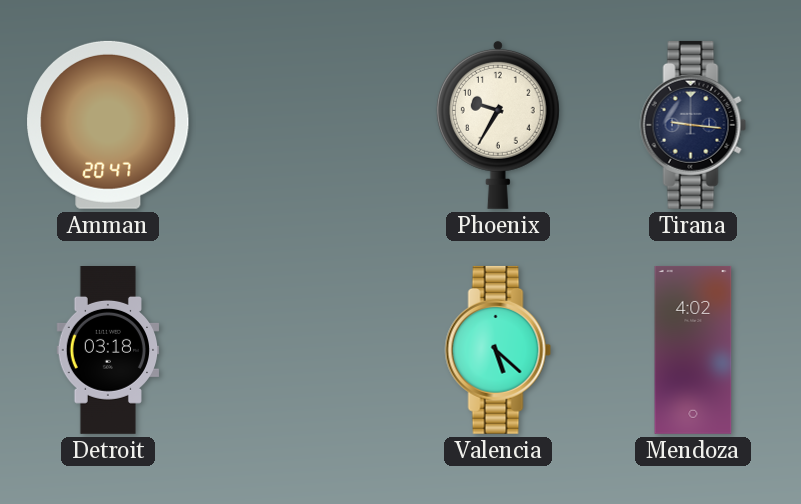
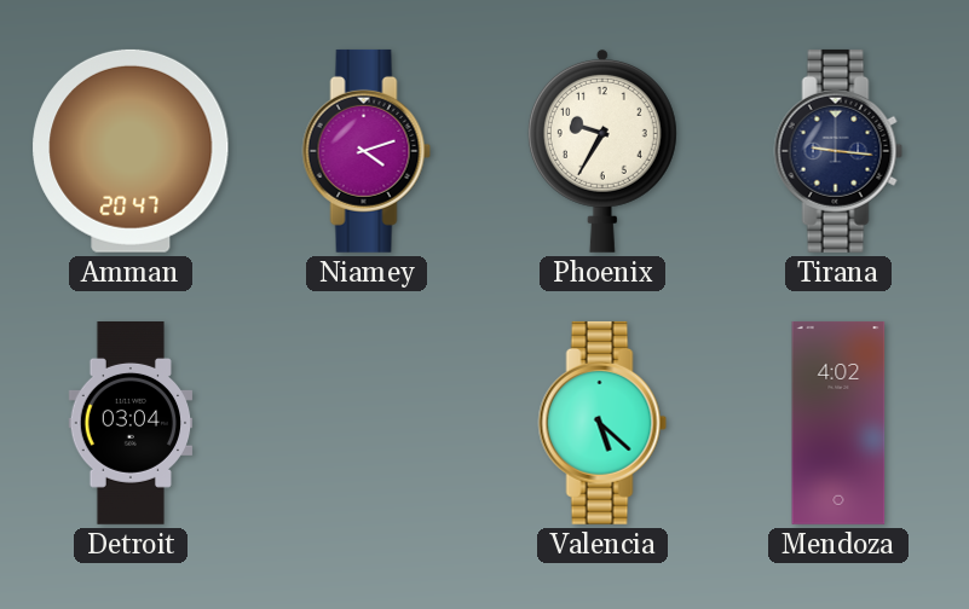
Niamey: none -> 4:12
Detroit: 03:18 -> 03:04
